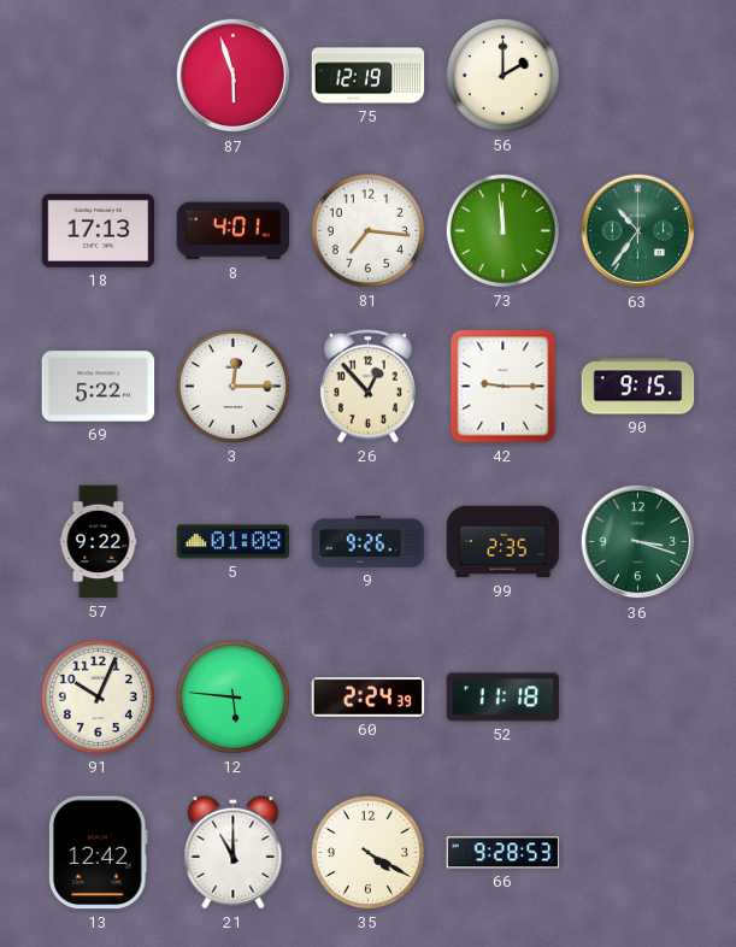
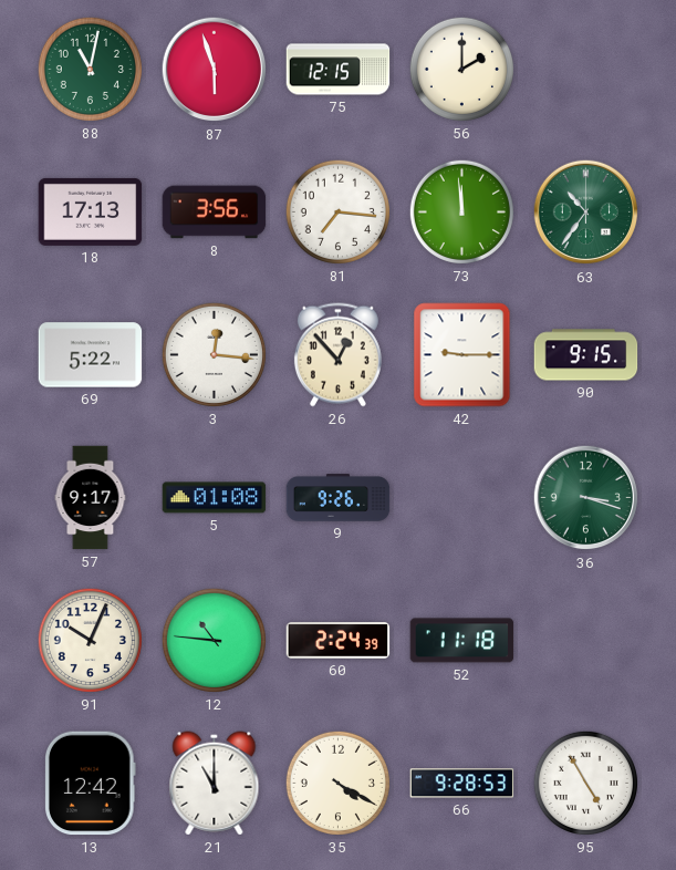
88: none -> 11:02
75: 12:19 -> 12:15
8: 4:01 -> 3:56
3: 12:15 -> 12:16
57: 9:22 -> 9:17
99: 2:35 -> none
12: 5:46 -> 10:46
95: none -> 4:55
